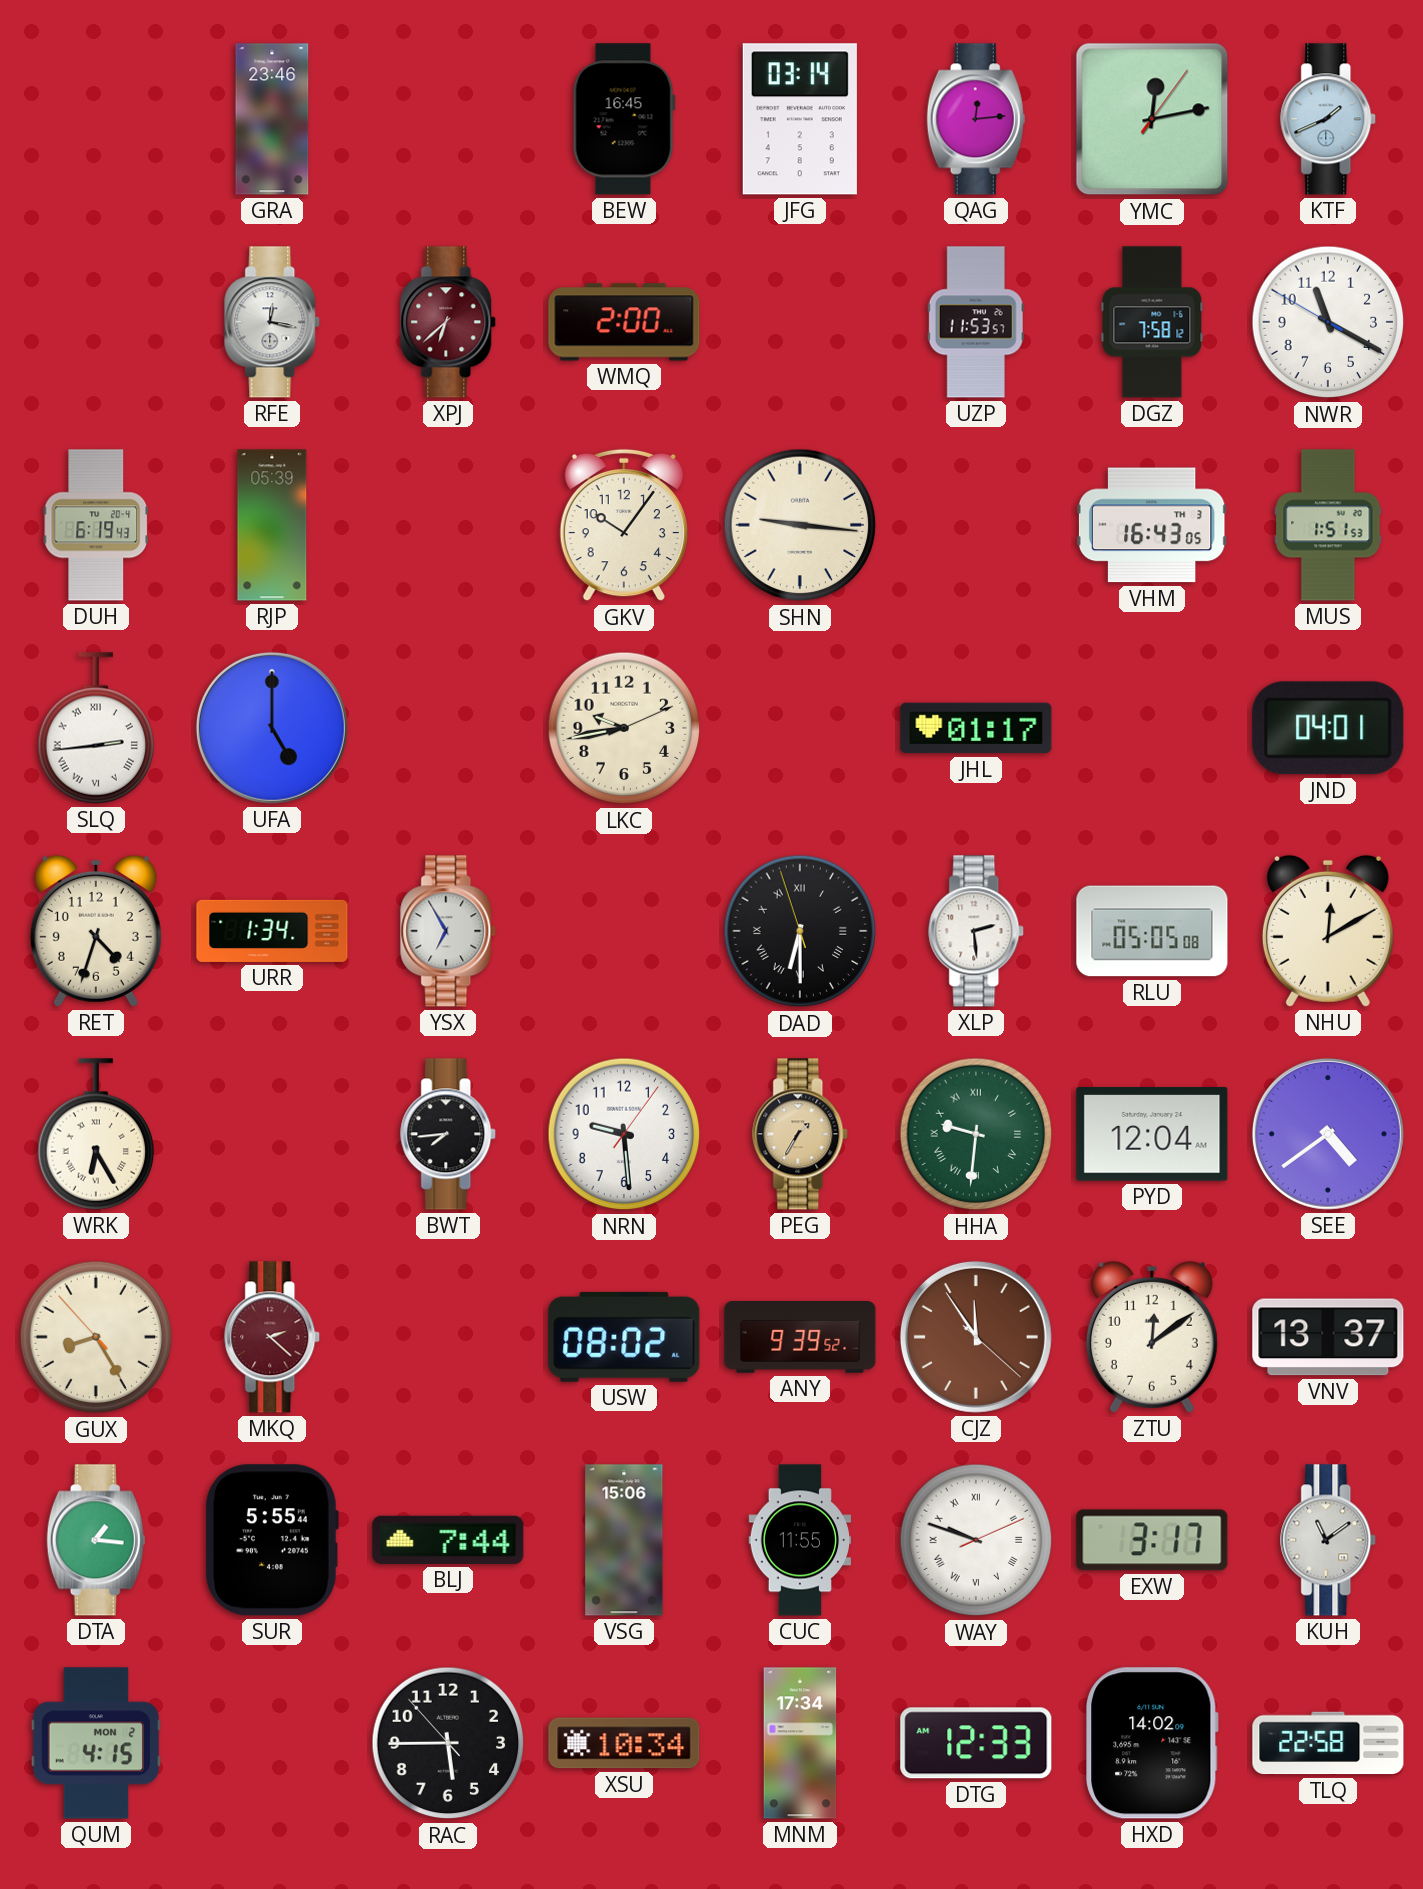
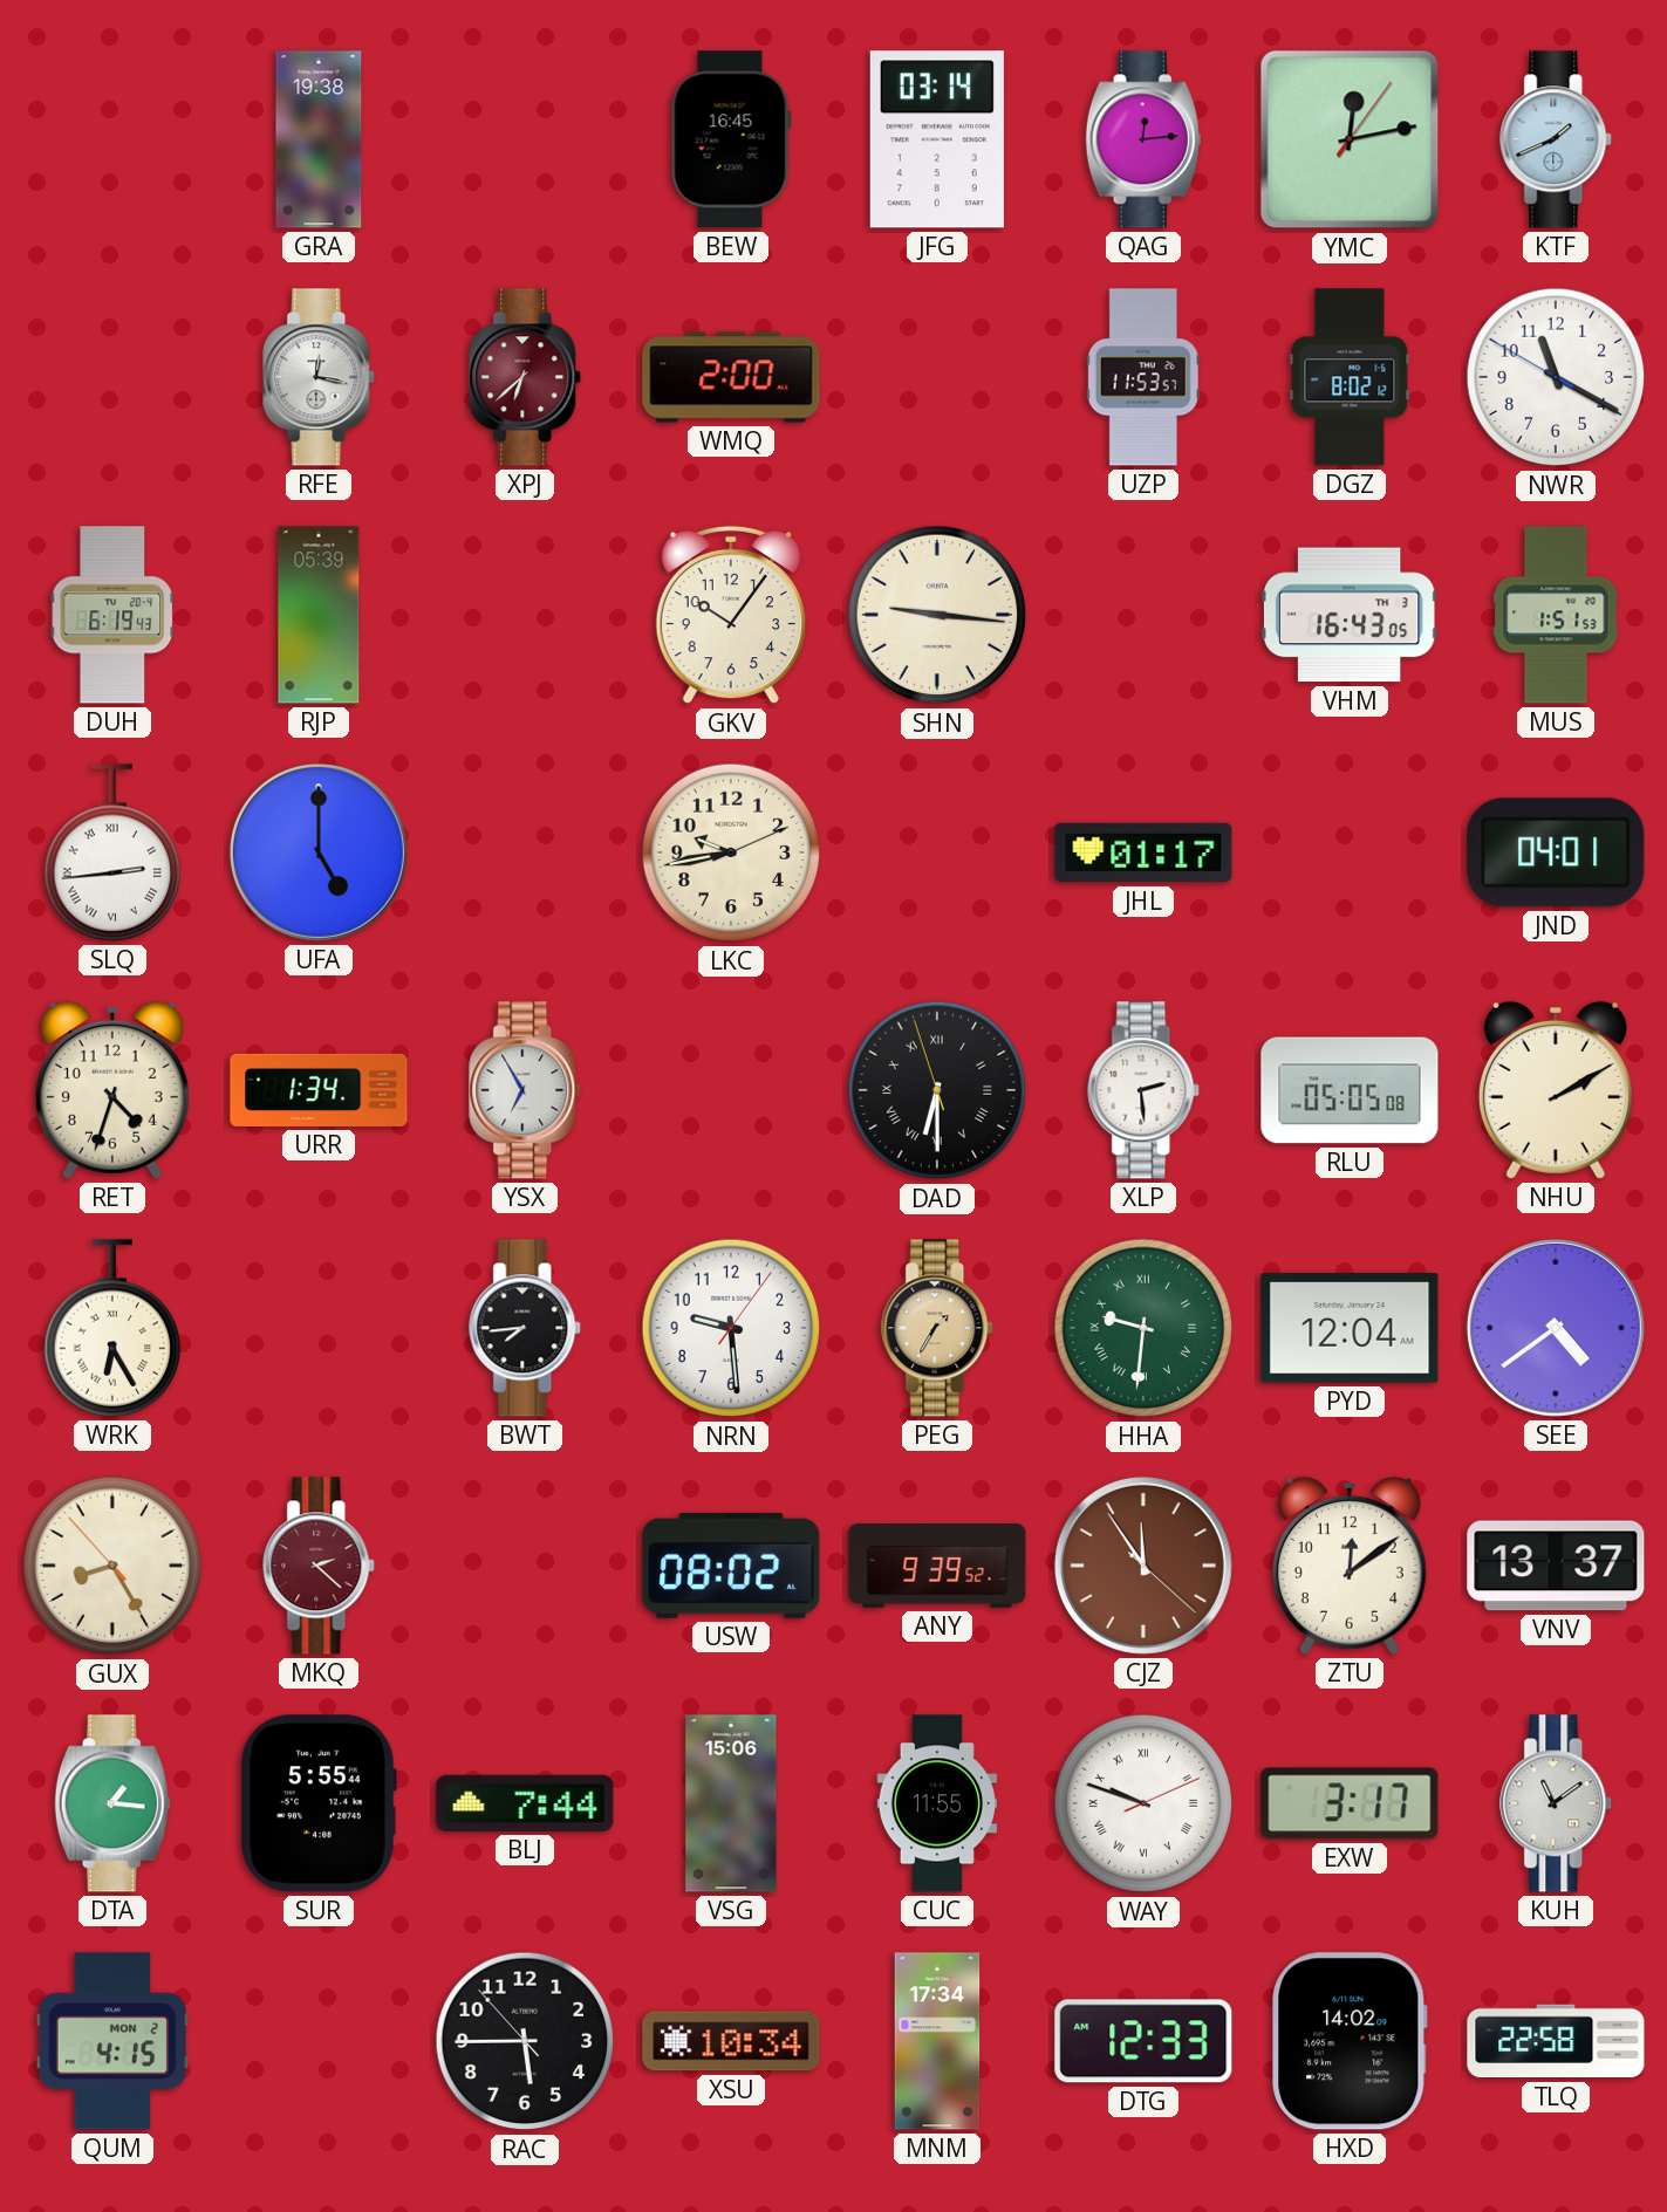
GRA: 23:46 -> 19:38
DGZ: 7:58 -> 8:02
NHU: 12:10 -> 2:10
